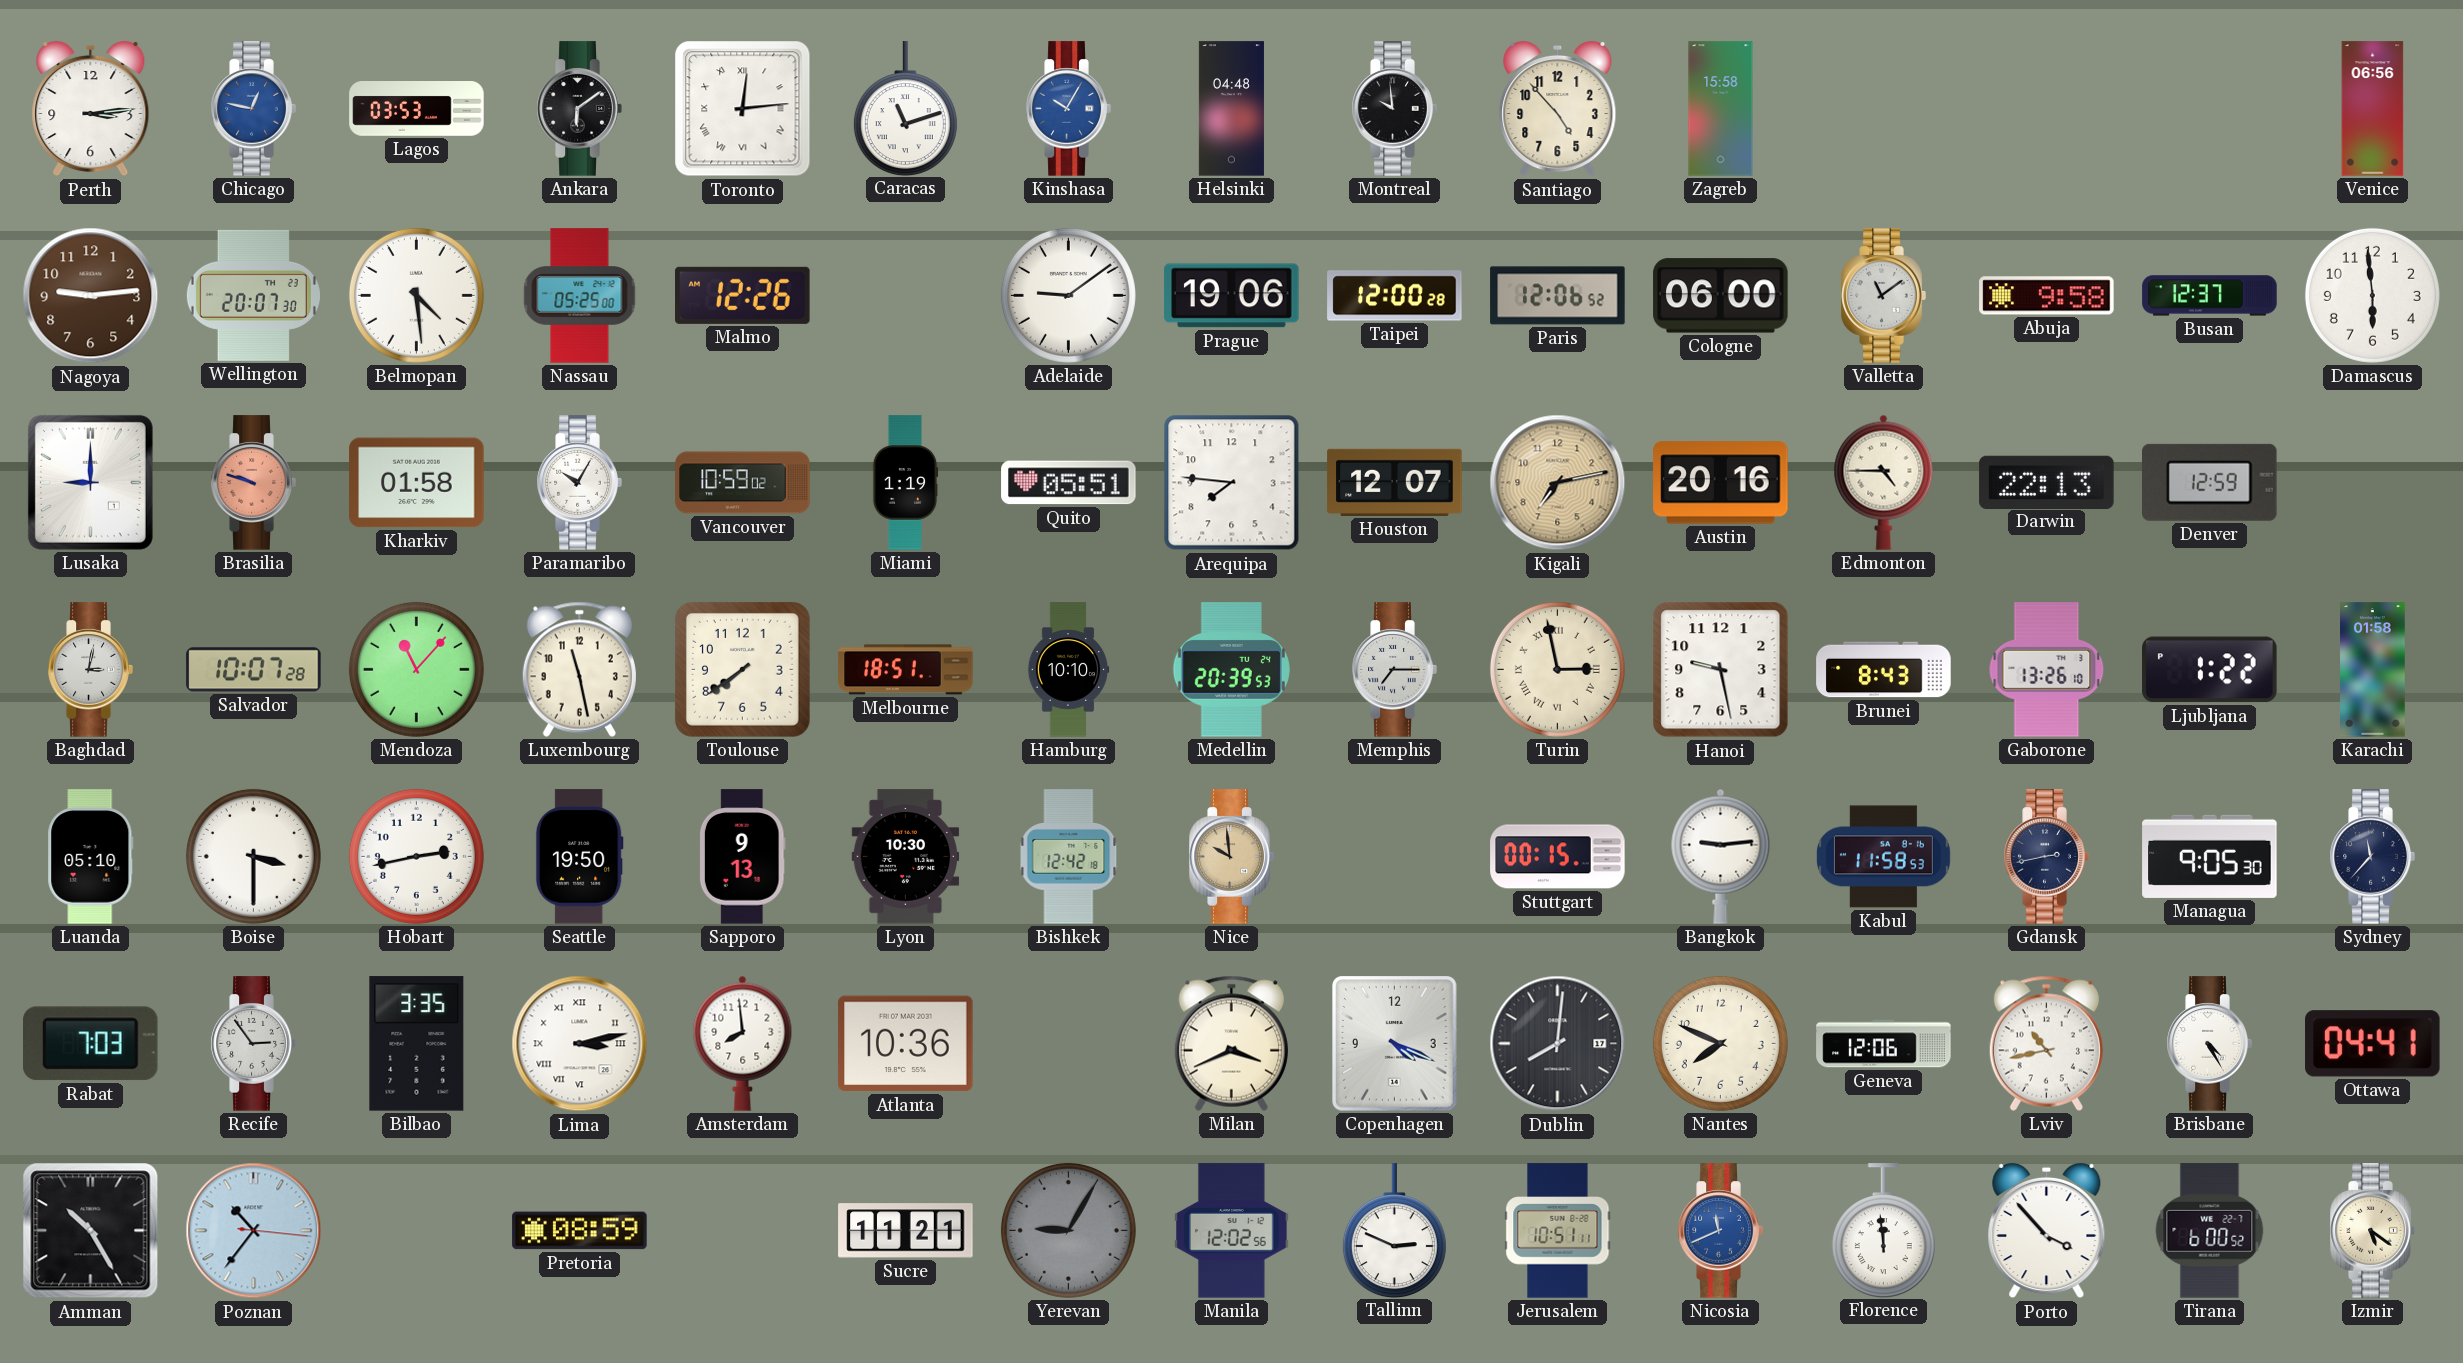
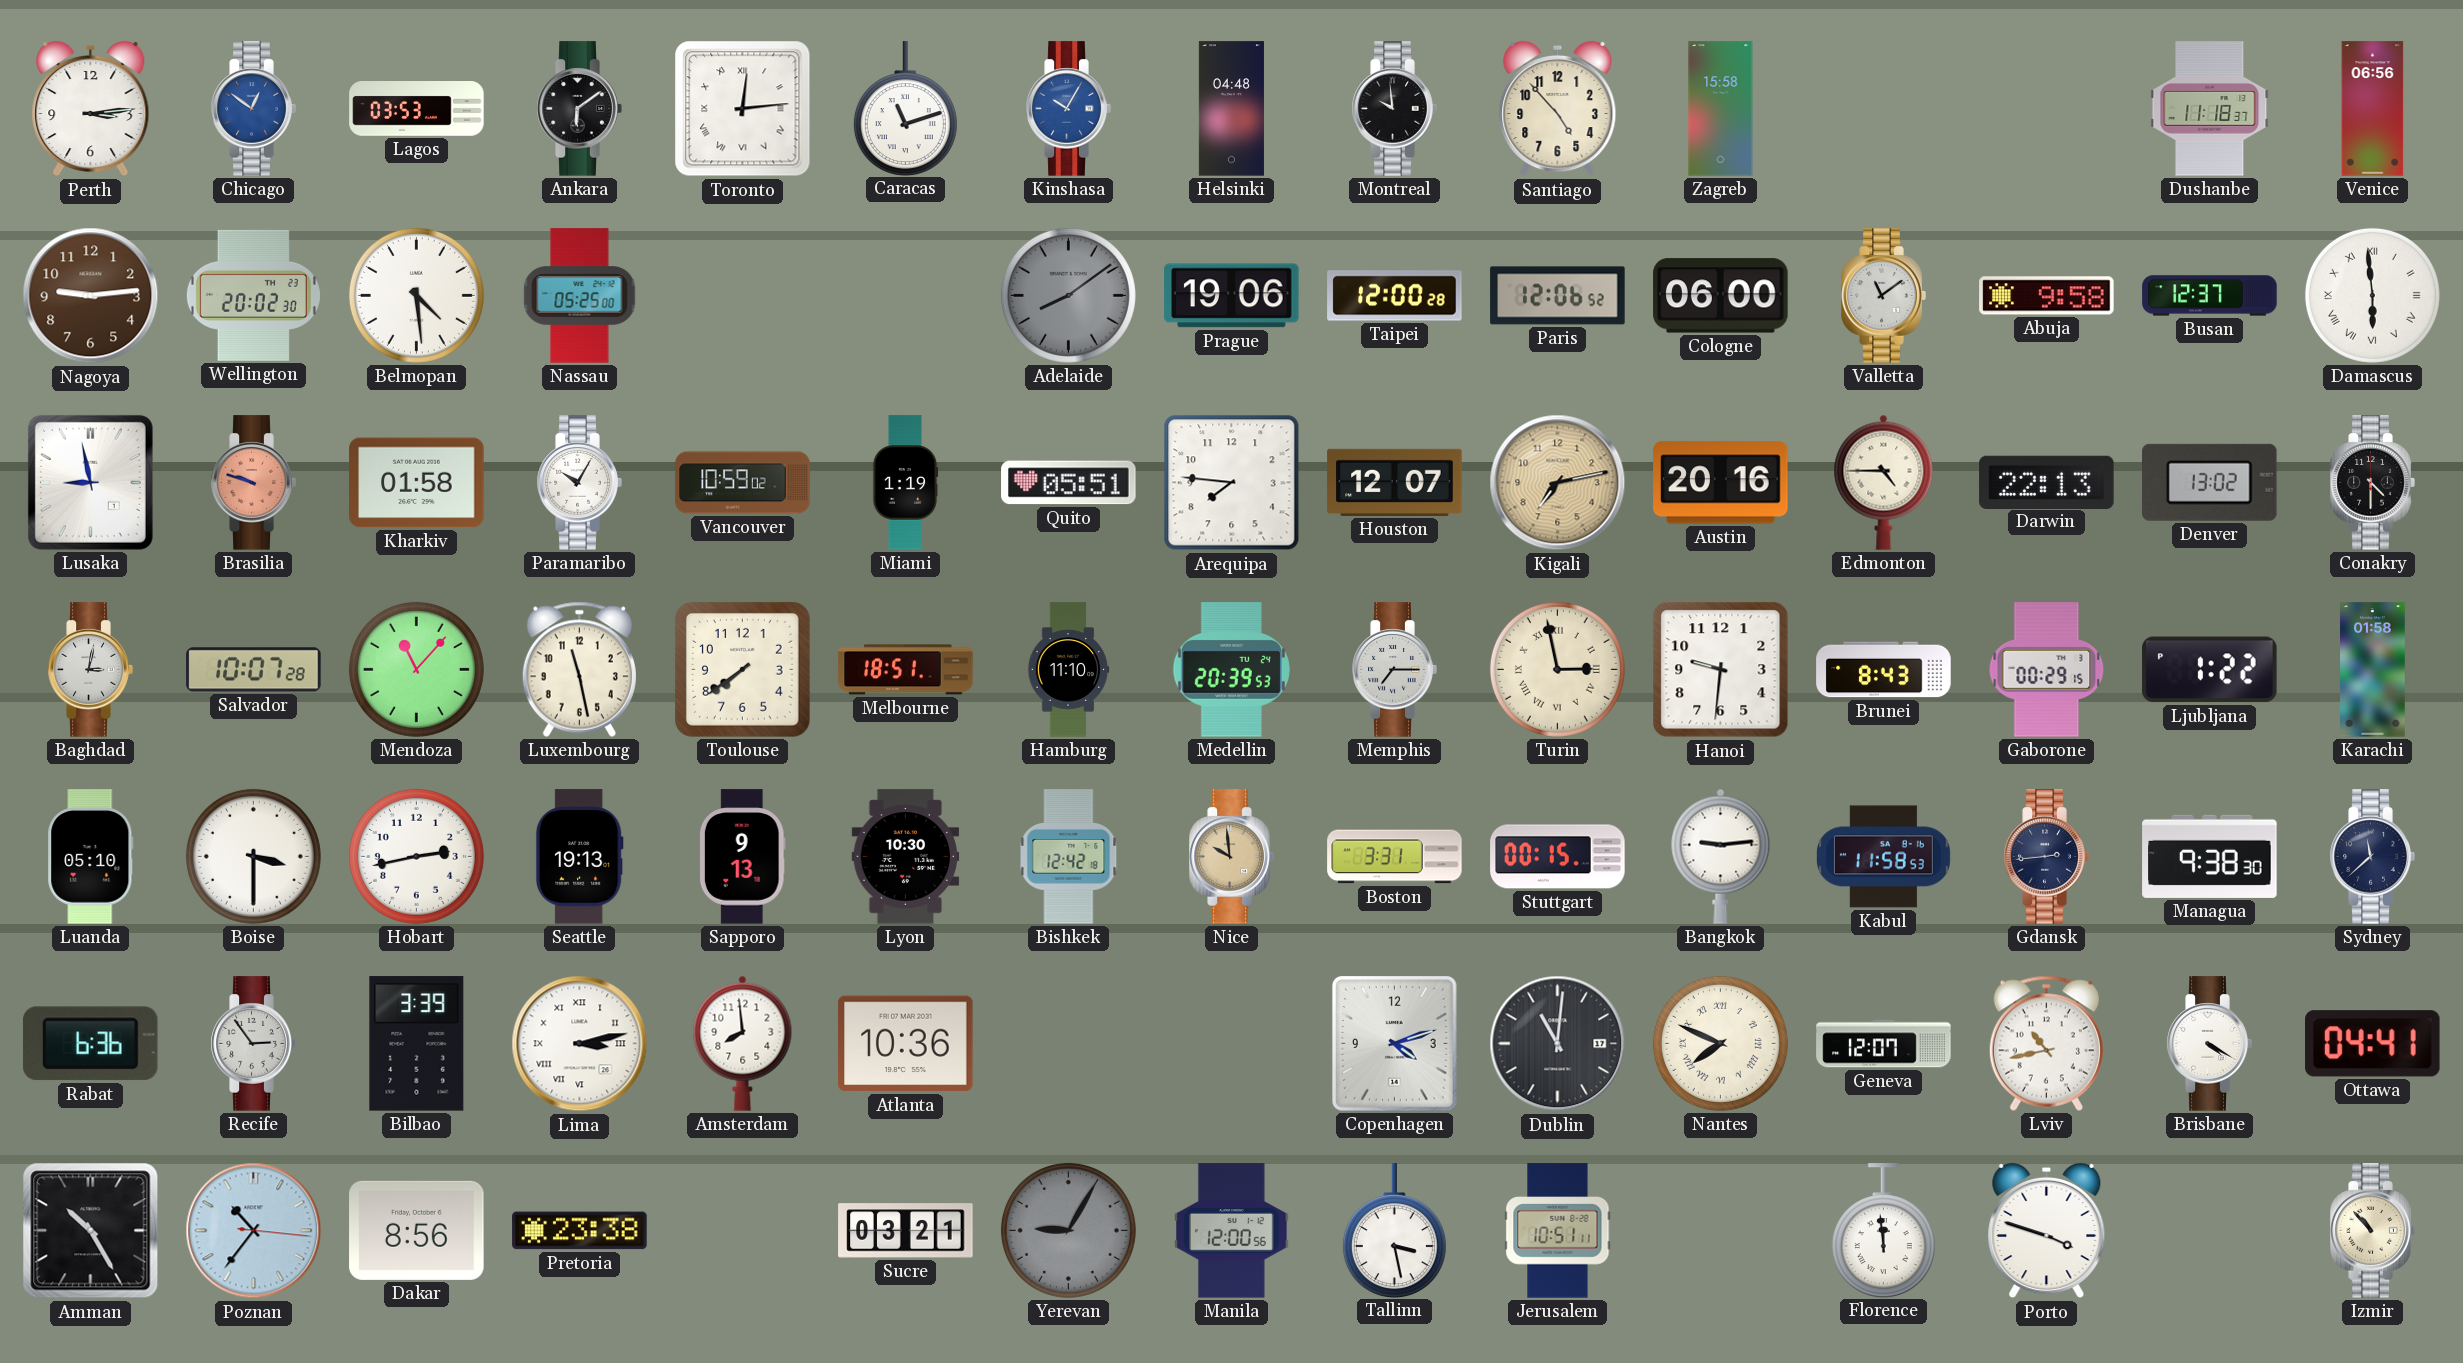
Chicago: 12:47 -> 12:51
Dushanbe: none -> 11:18
Wellington: 20:07 -> 20:02
Malmo: 12:26 -> none
Adelaide: 9:09 -> 8:09
Adelaide dial: white -> grey
Damascus numerals: Arabic -> Roman
Lusaka: 9:00 -> 8:58
Denver: 12:59 -> 13:02
Conakry: none -> 4:30
Hamburg: 10:10 -> 11:10
Hanoi: 9:28 -> 9:31
Gaborone: 13:26 -> 00:29
Seattle: 19:50 -> 19:13
Boston: none -> 3:31
Gdansk: 2:43 -> 2:44
Managua: 9:05 -> 9:38
Sydney: 11:37 -> 11:38
Rabat: 7:03 -> 6:36
Bilbao: 3:35 -> 3:39
Milan: 3:41 -> none
Copenhagen: 4:19 -> 4:12
Dublin: 8:01 -> 11:01
Nantes numerals: Arabic -> Roman
Geneva: 12:06 -> 12:07
Brisbane: 4:25 -> 4:20
Dakar: none -> 8:56
Pretoria: 08:59 -> 23:38
Sucre: 11:21 -> 03:21
Manila: 12:02 -> 12:00
Tallinn: 2:49 -> 3:28
Nicosia: 11:41 -> none
Porto: 3:53 -> 3:48
Tirana: 6:00 -> none
Izmir: 5:21 -> 10:53
